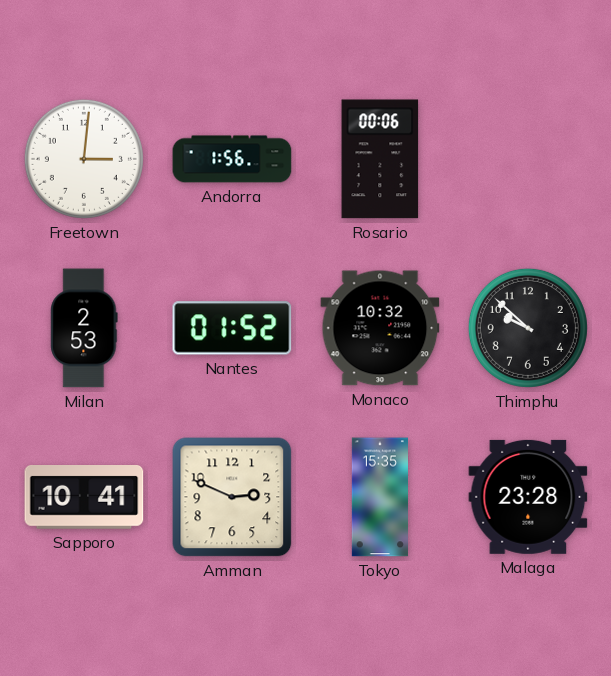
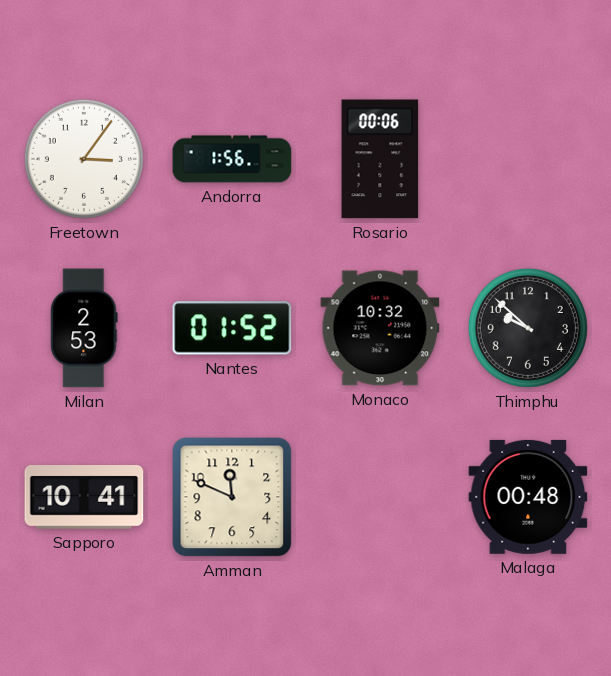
Freetown: 3:01 -> 3:06
Amman: 2:49 -> 11:49
Tokyo: 15:35 -> none
Malaga: 23:28 -> 00:48
